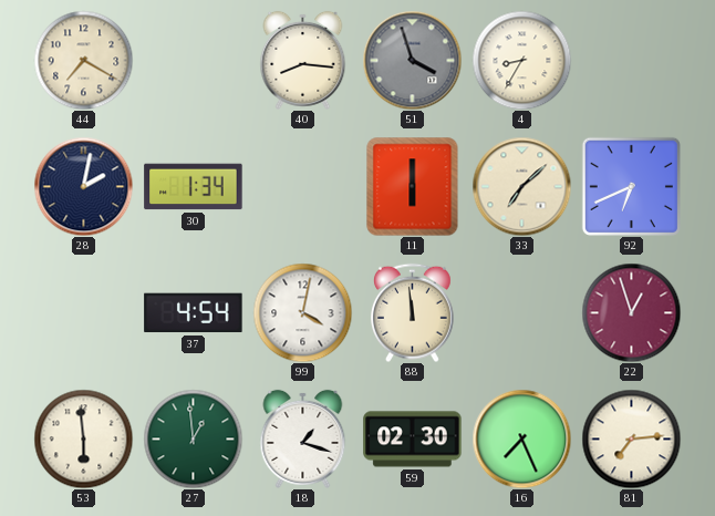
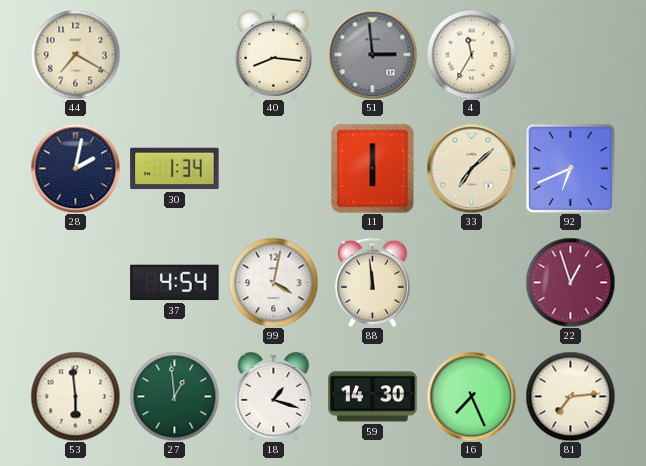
51: 3:57 -> 2:59
4: 8:35 -> 11:35
59: 02:30 -> 14:30
